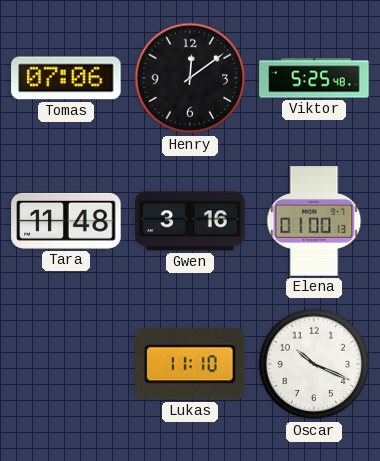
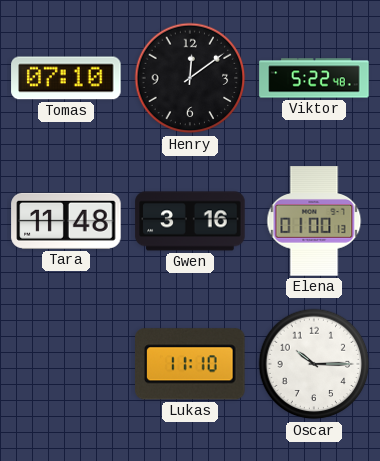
Tomas: 07:06 -> 07:10
Viktor: 5:25 -> 5:22
Oscar: 10:19 -> 10:15
